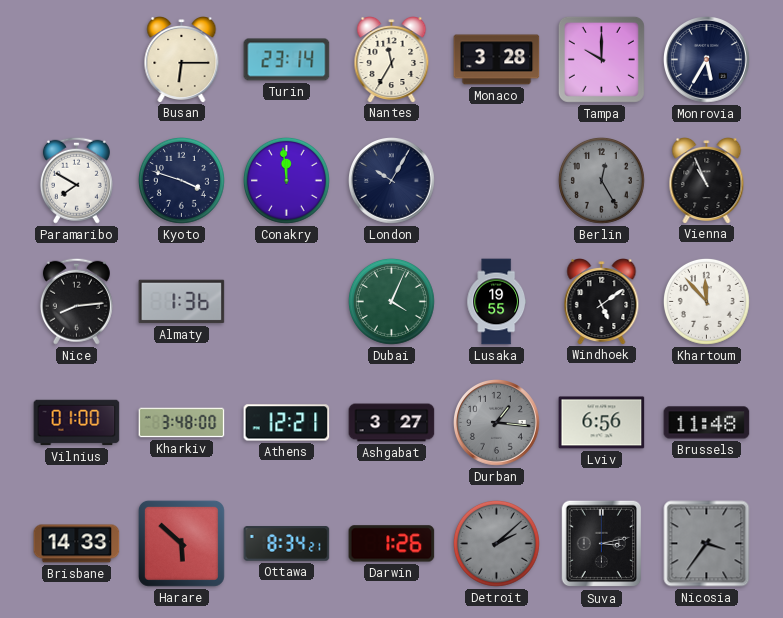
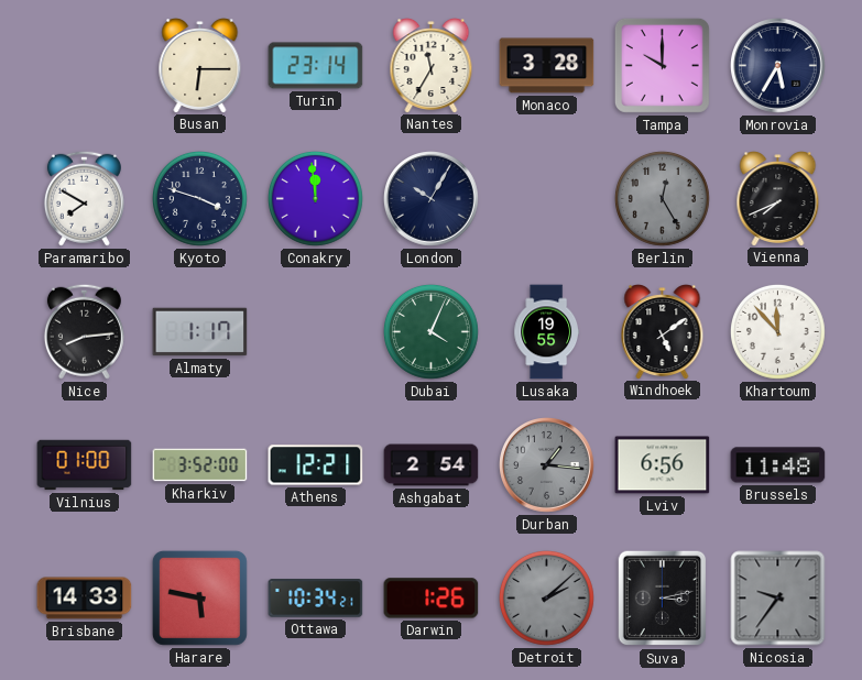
Vienna: 10:56 -> 7:41
Almaty: 1:36 -> 1:17
Kharkiv: 3:48 -> 3:52
Ashgabat: 3:27 -> 2:54
Harare: 5:52 -> 5:47
Ottawa: 8:34 -> 10:34
Nicosia: 3:36 -> 9:36
